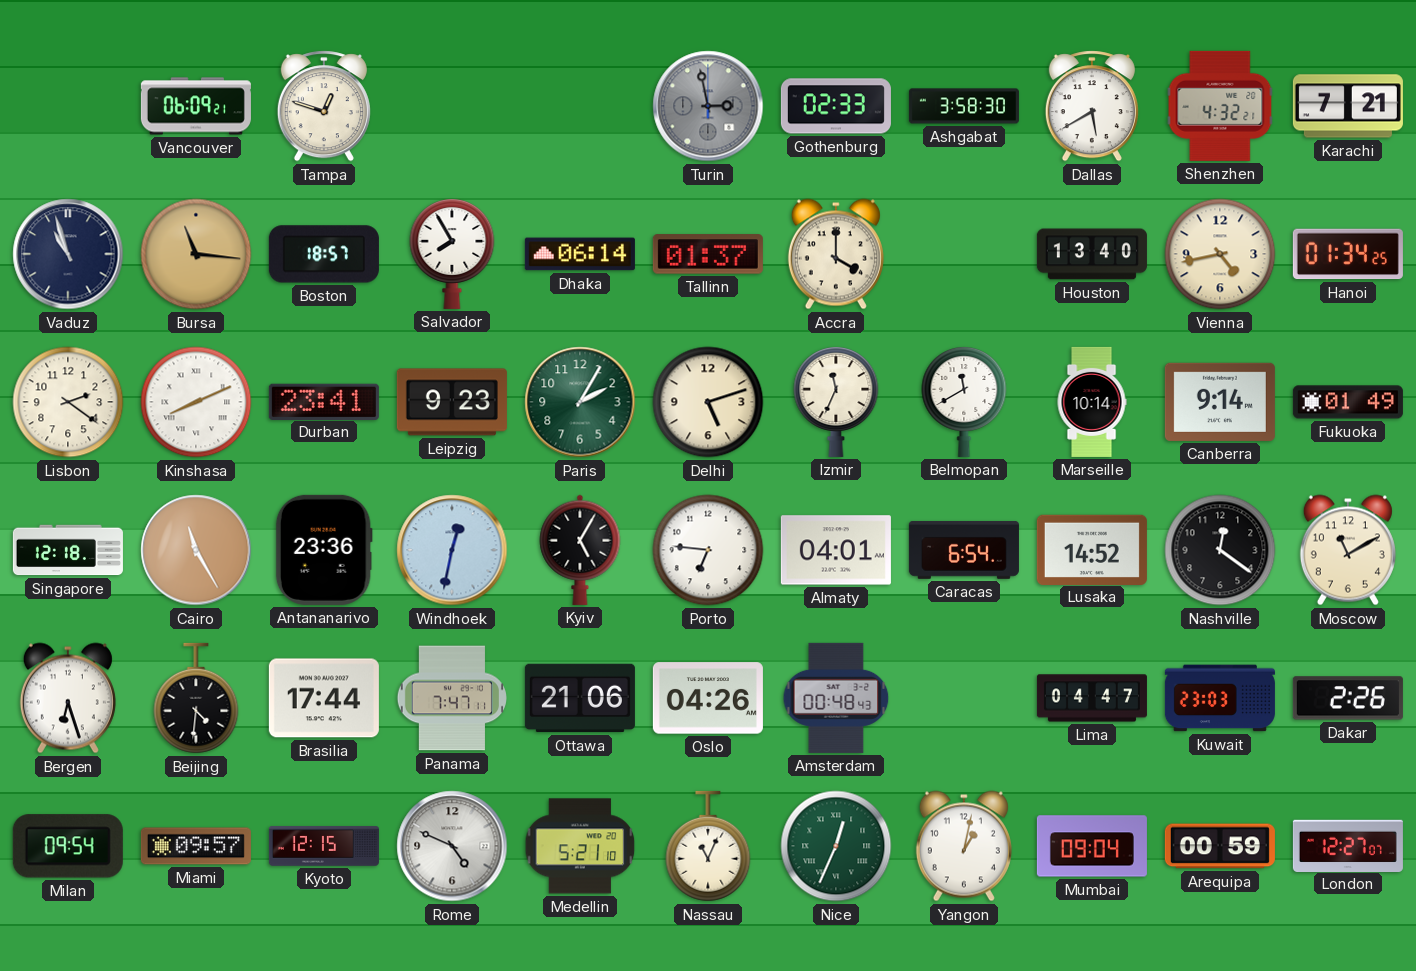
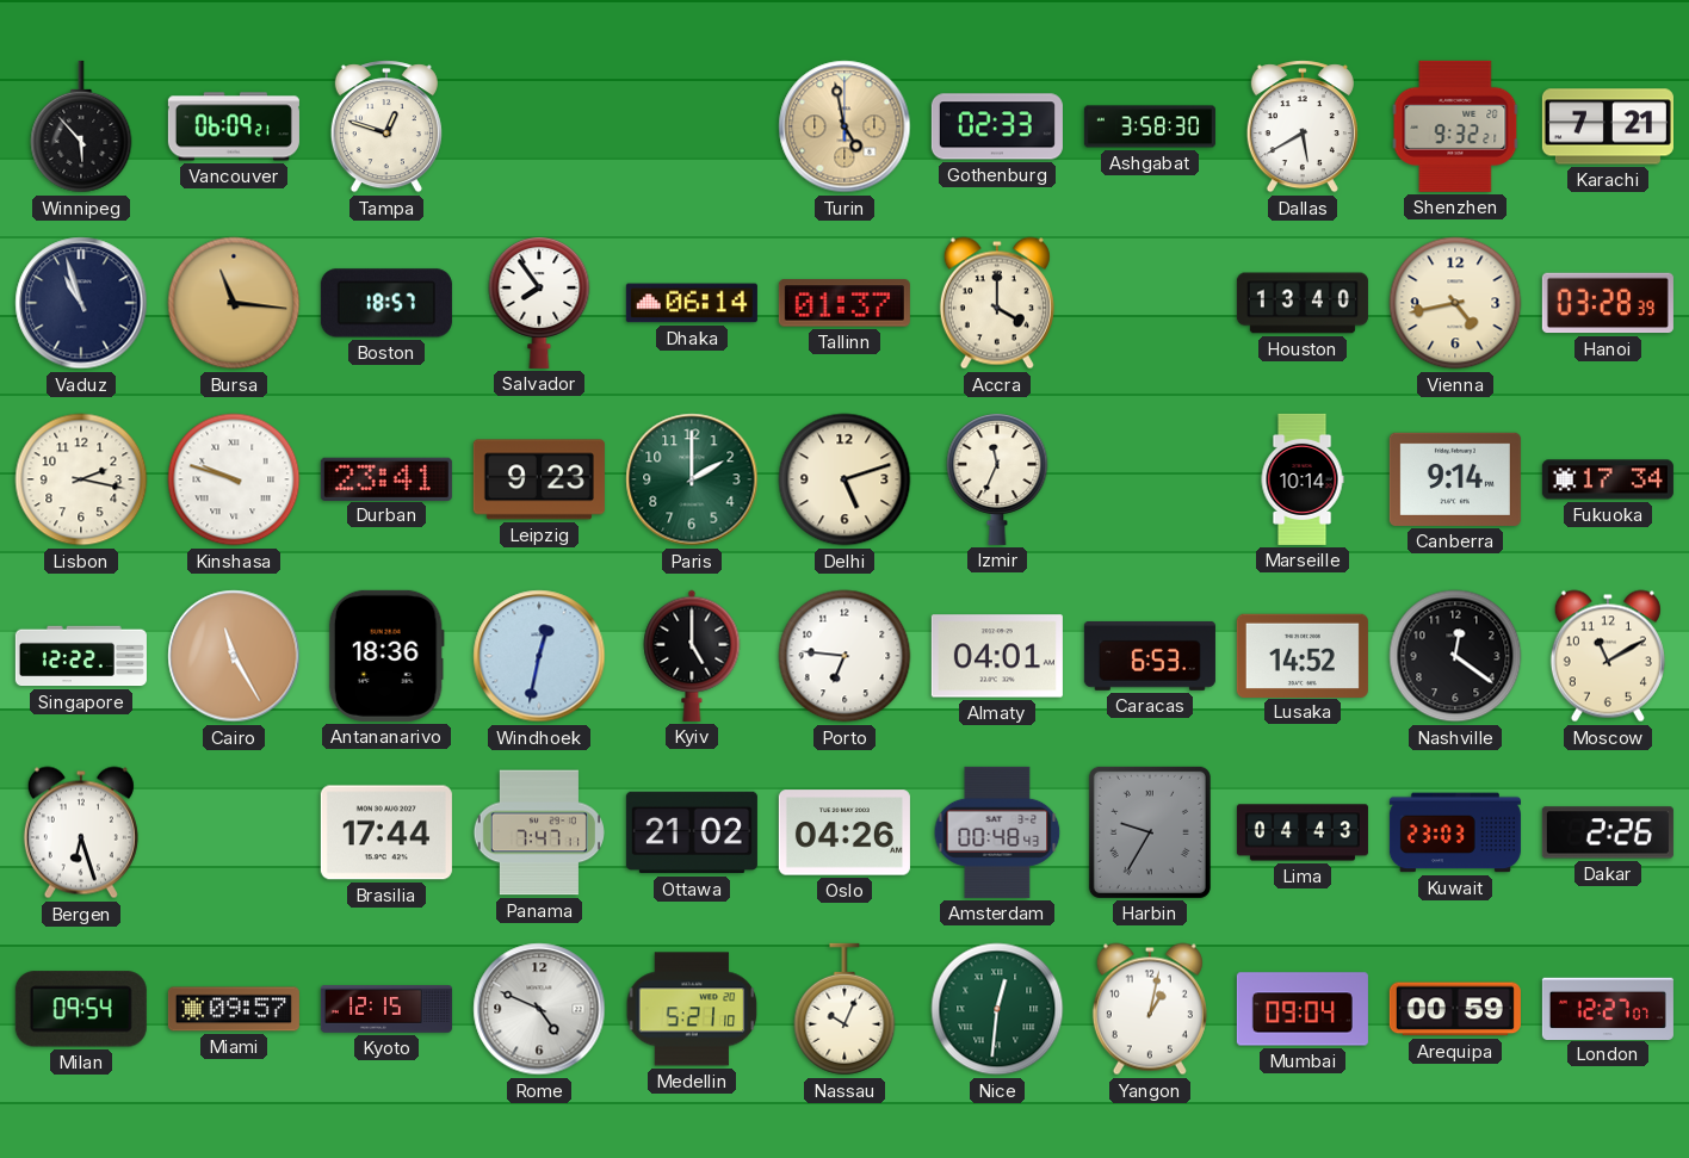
Winnipeg: none -> 5:53
Turin: 2:58 -> 4:58
Turin dial: grey -> champagne
Shenzhen: 4:32 -> 9:32
Salvador: 7:55 -> 7:54
Hanoi: 01:34 -> 03:28
Lisbon: 2:21 -> 2:17
Kinshasa: 8:11 -> 9:48
Paris: 2:05 -> 2:00
Belmopan: 11:40 -> none
Fukuoka: 01:49 -> 17:34
Singapore: 12:18 -> 12:22
Antananarivo: 23:36 -> 18:36
Kyiv: 5:05 -> 5:00
Caracas: 6:54 -> 6:53
Beijing: 4:31 -> none
Ottawa: 21:06 -> 21:02
Harbin: none -> 9:35
Lima: 04:47 -> 04:43
Nassau: 11:04 -> 10:04
Nice: 12:34 -> 12:31
